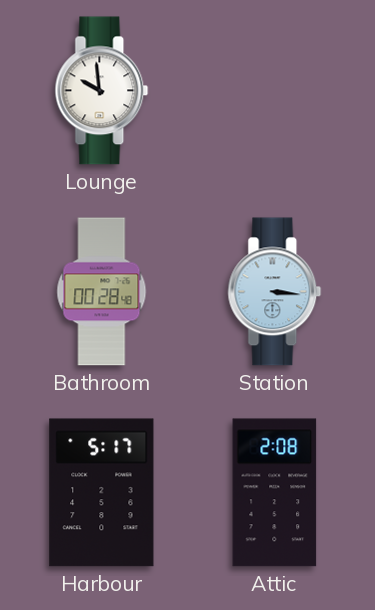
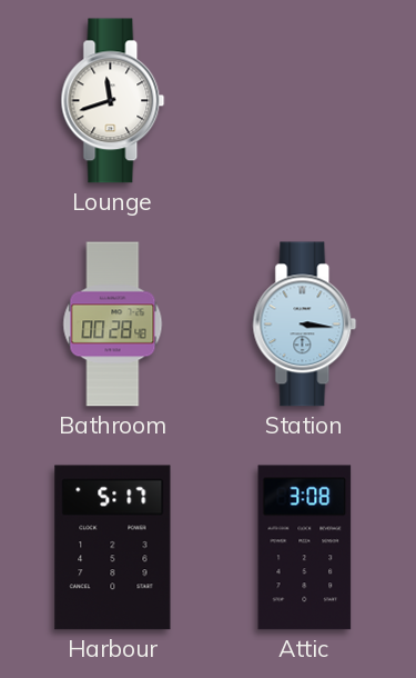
Lounge: 9:59 -> 11:42
Attic: 2:08 -> 3:08
